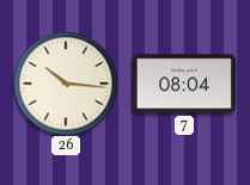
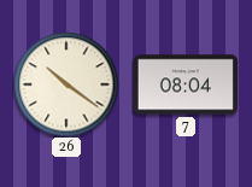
26: 10:16 -> 10:21
